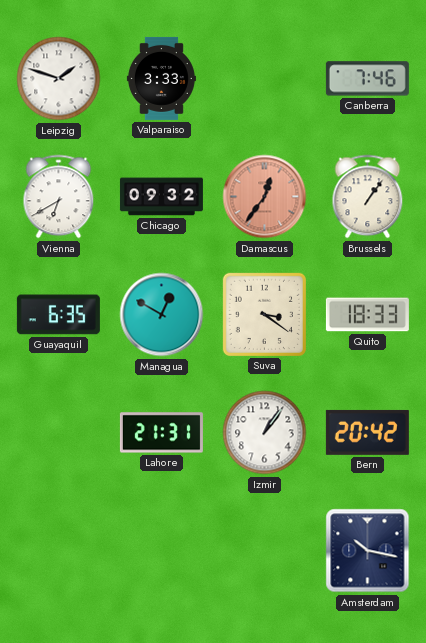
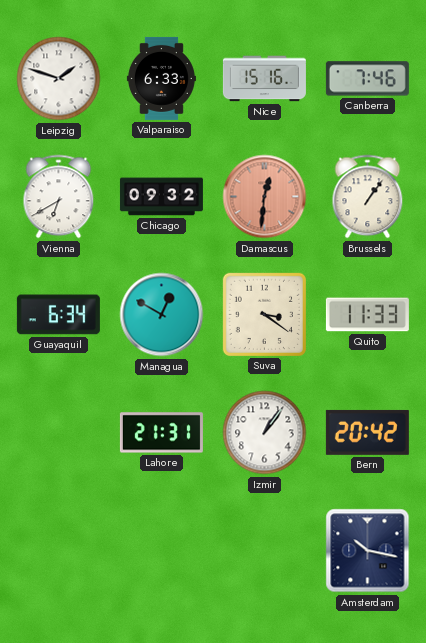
Valparaiso: 3:33 -> 6:33
Nice: none -> 15:16
Damascus: 12:36 -> 12:31
Guayaquil: 6:35 -> 6:34
Quito: 18:33 -> 11:33
